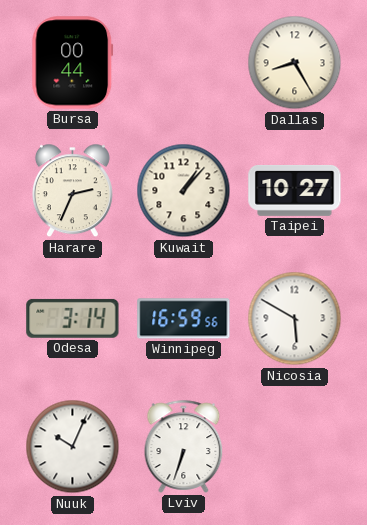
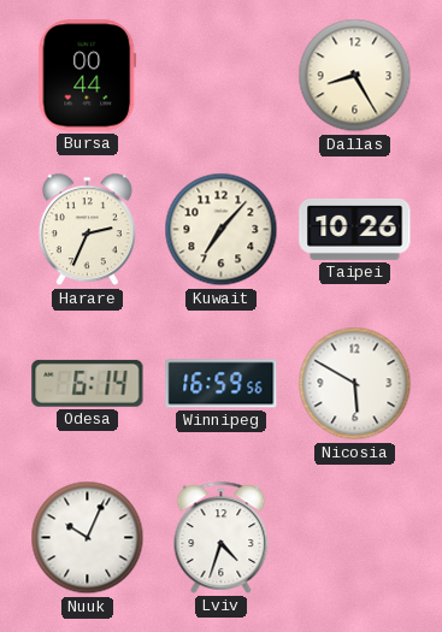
Kuwait: 1:07 -> 7:07
Taipei: 10:27 -> 10:26
Odesa: 3:14 -> 6:14
Lviv: 6:33 -> 4:33
